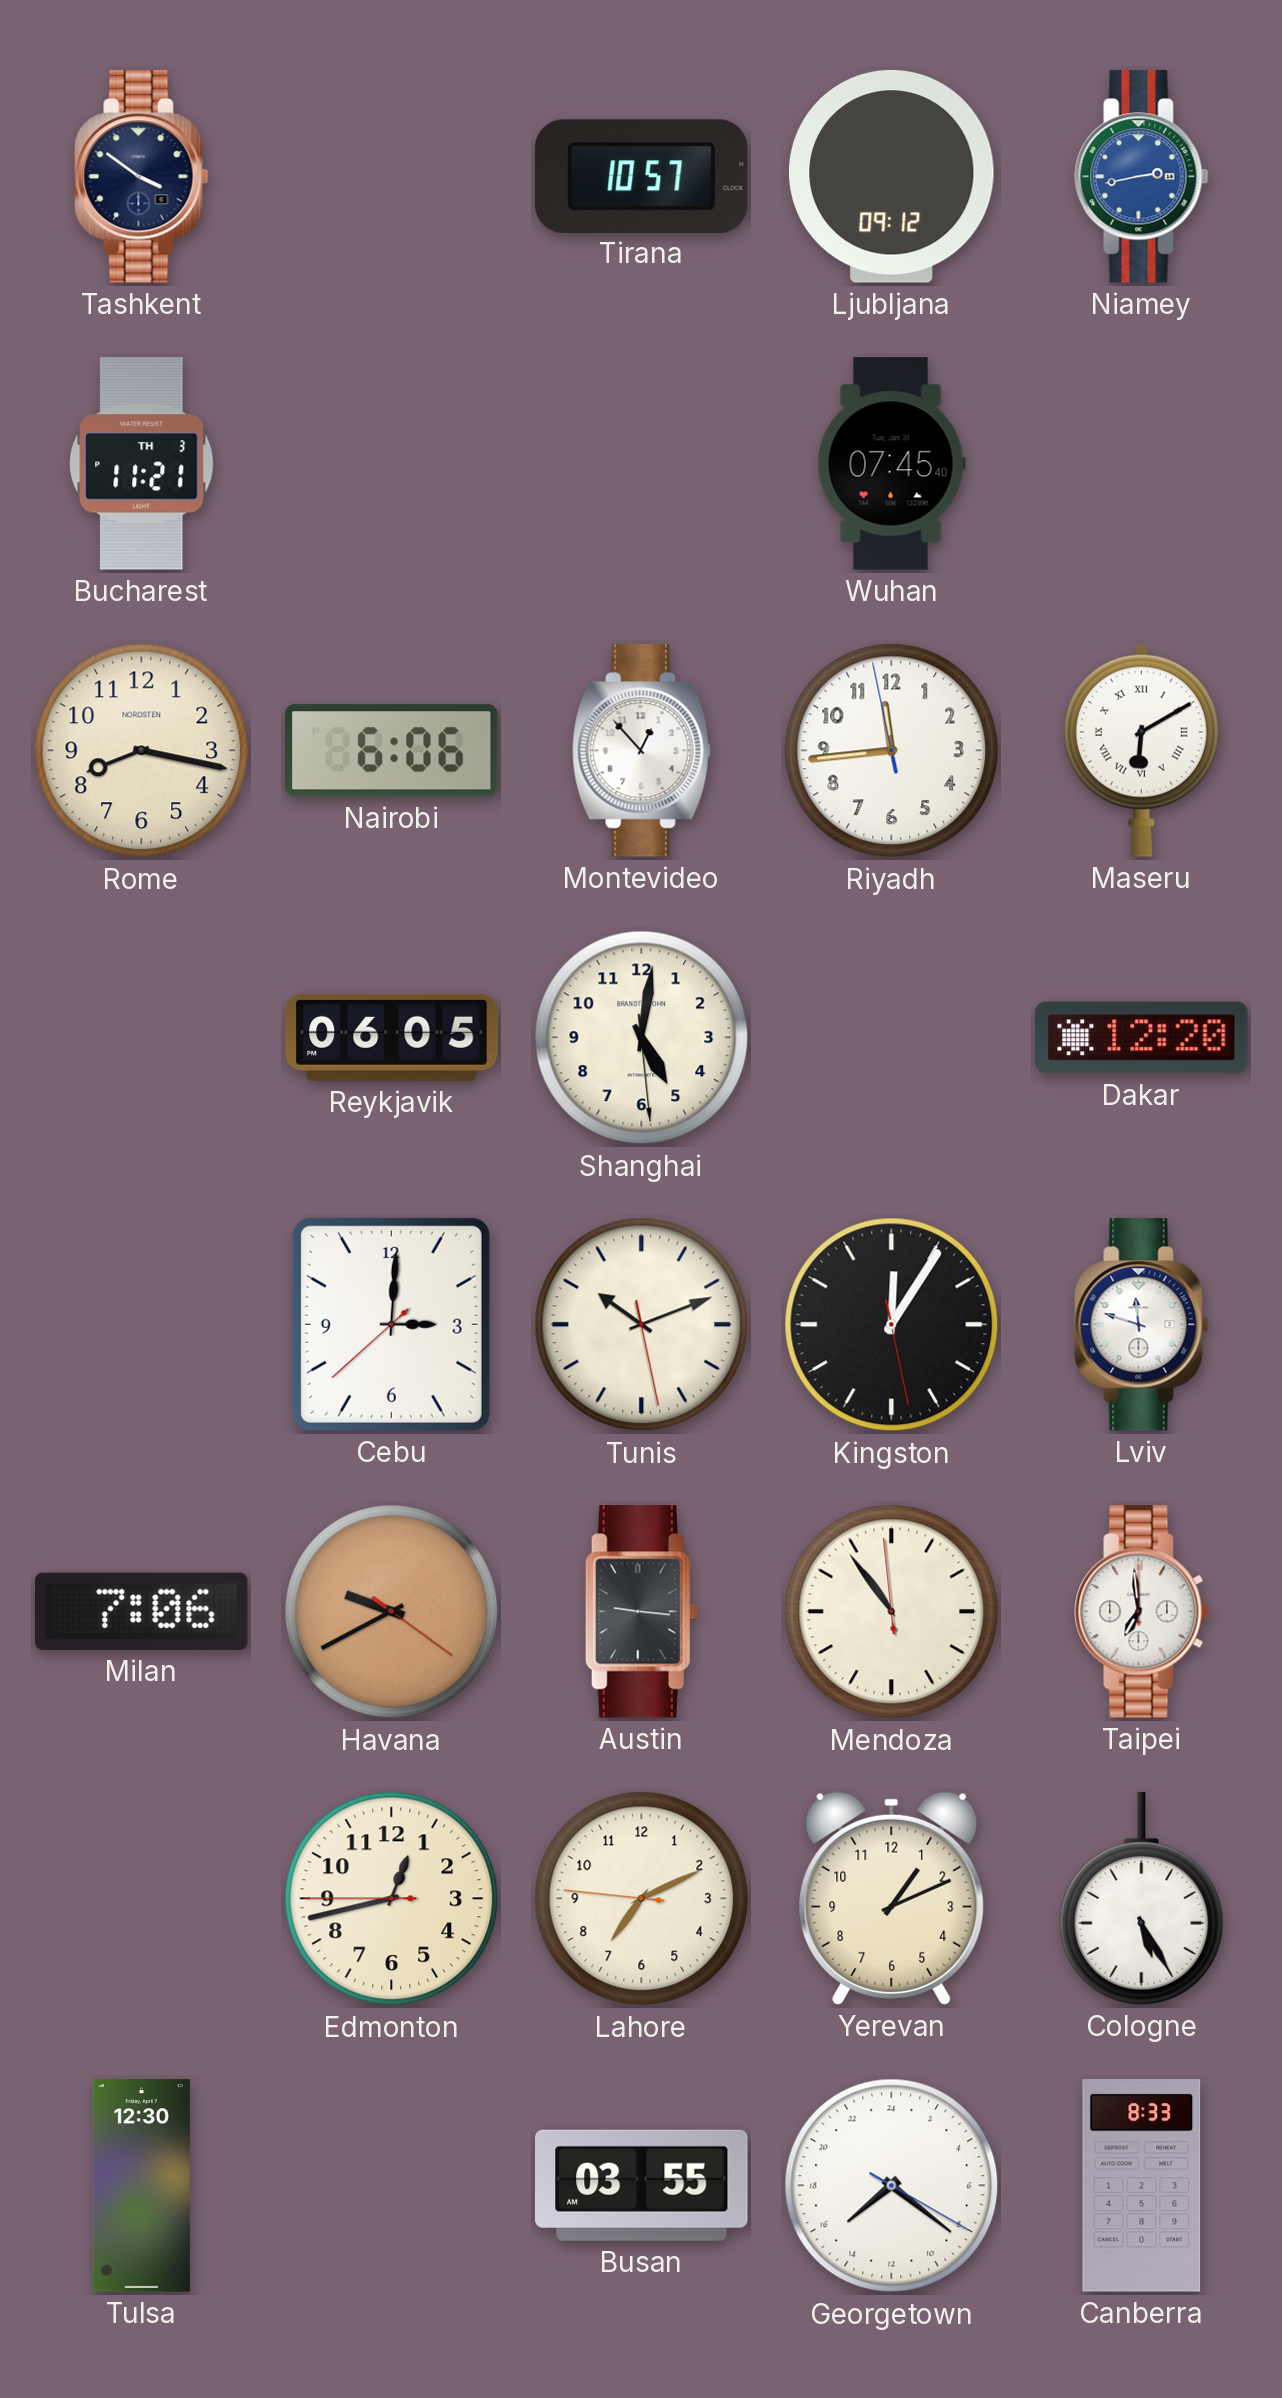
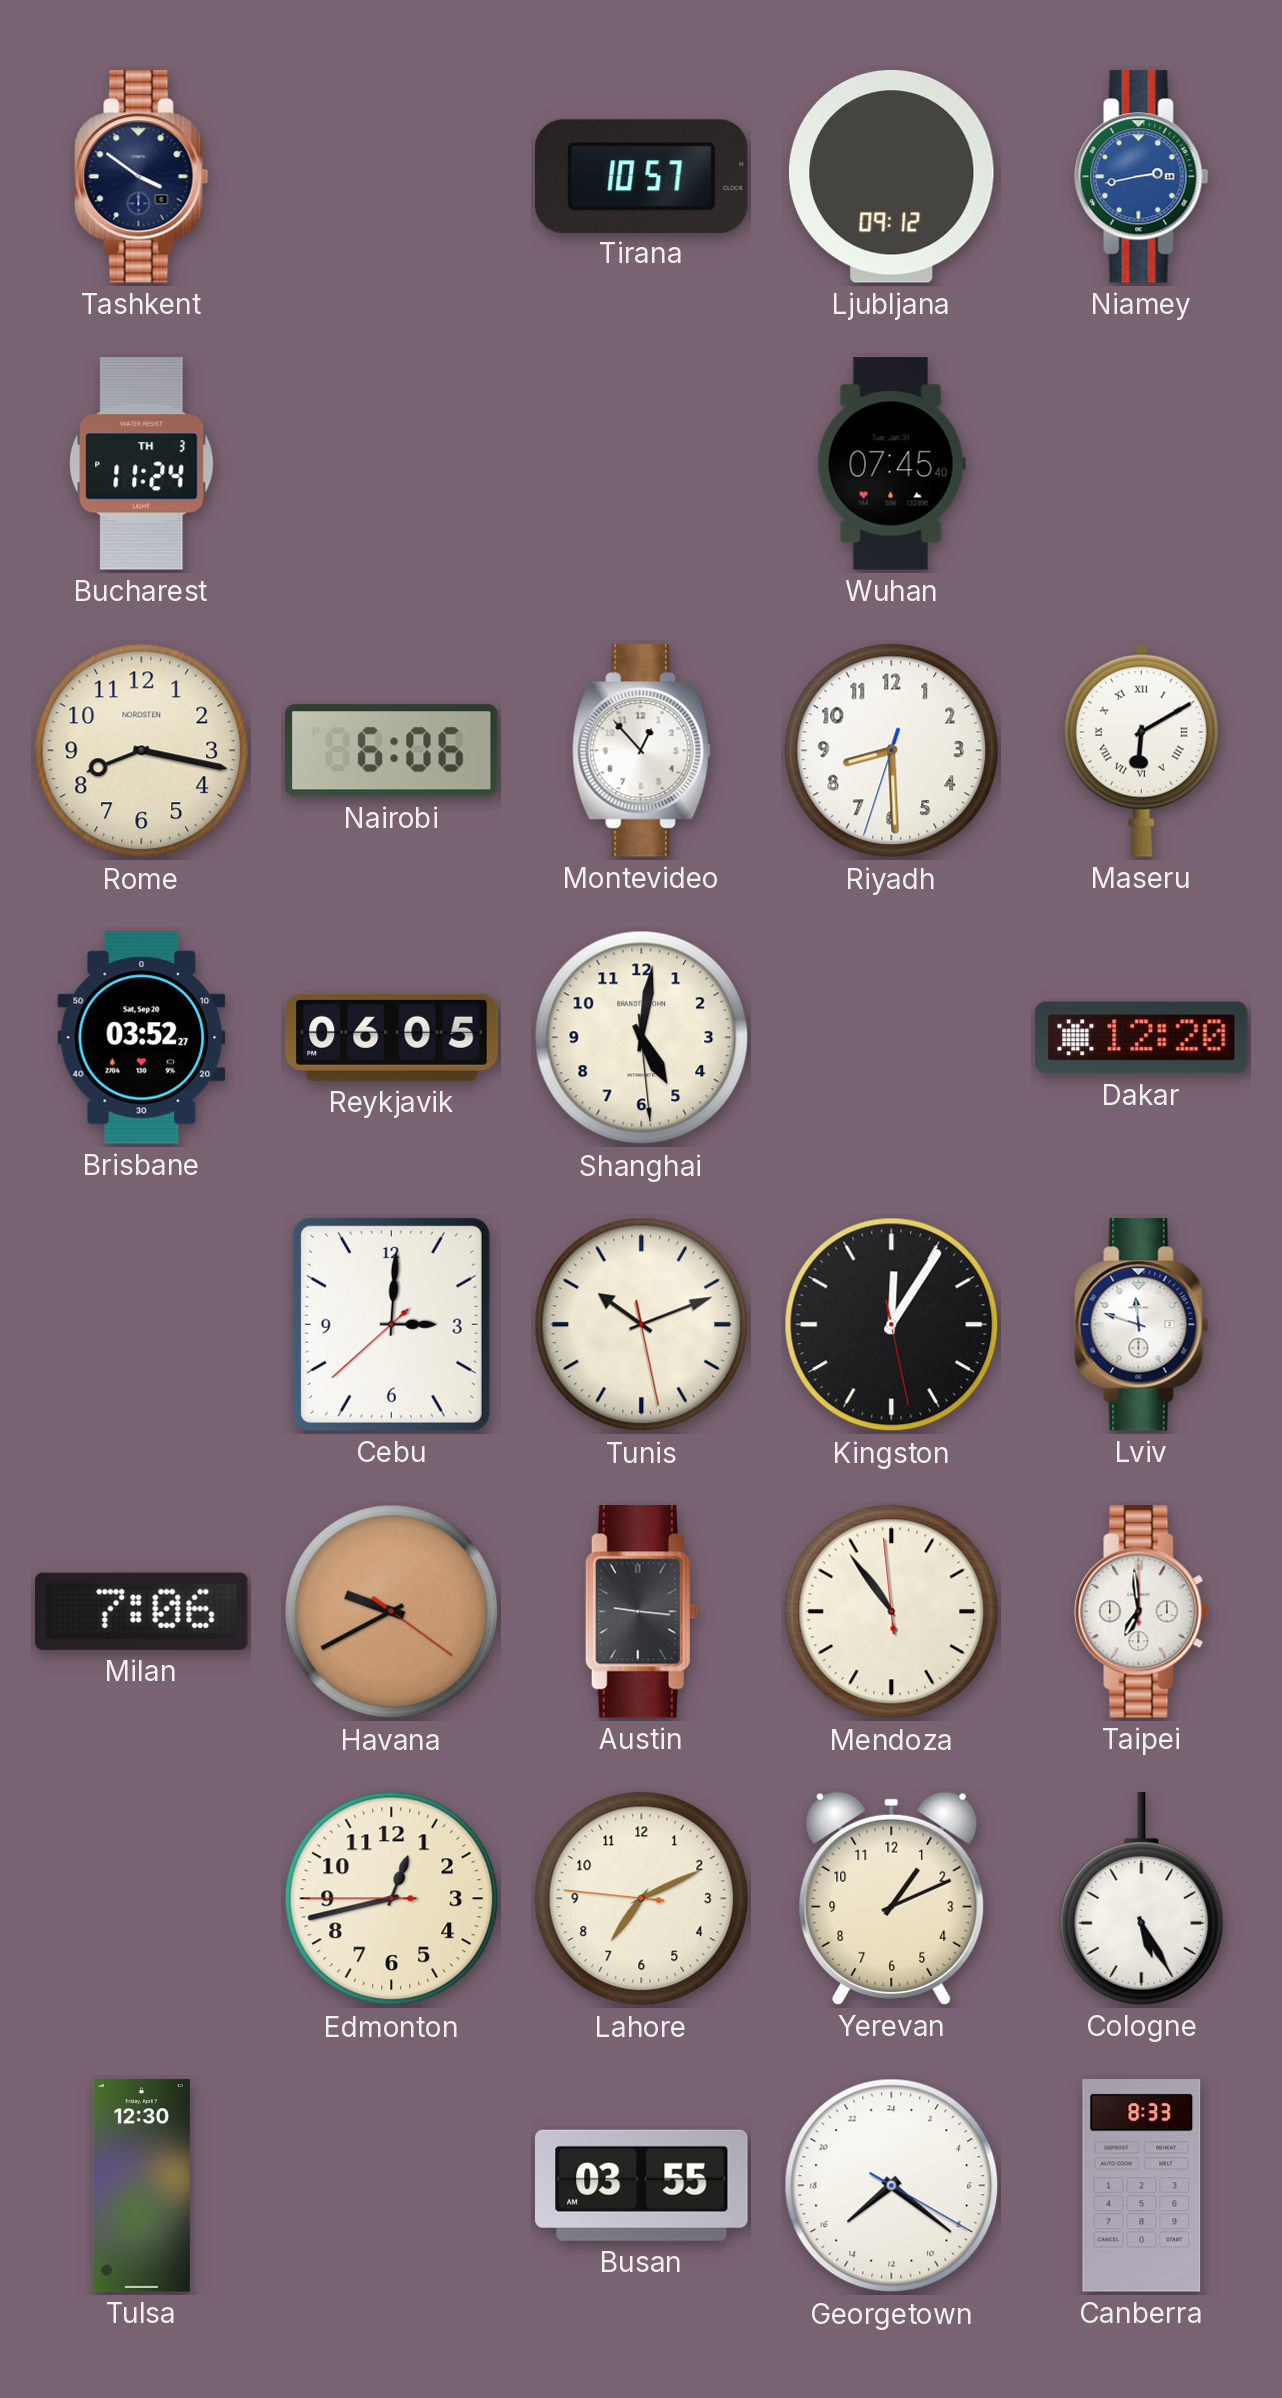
Bucharest: 11:21 -> 11:24
Riyadh: 11:43 -> 8:29
Brisbane: none -> 03:52
